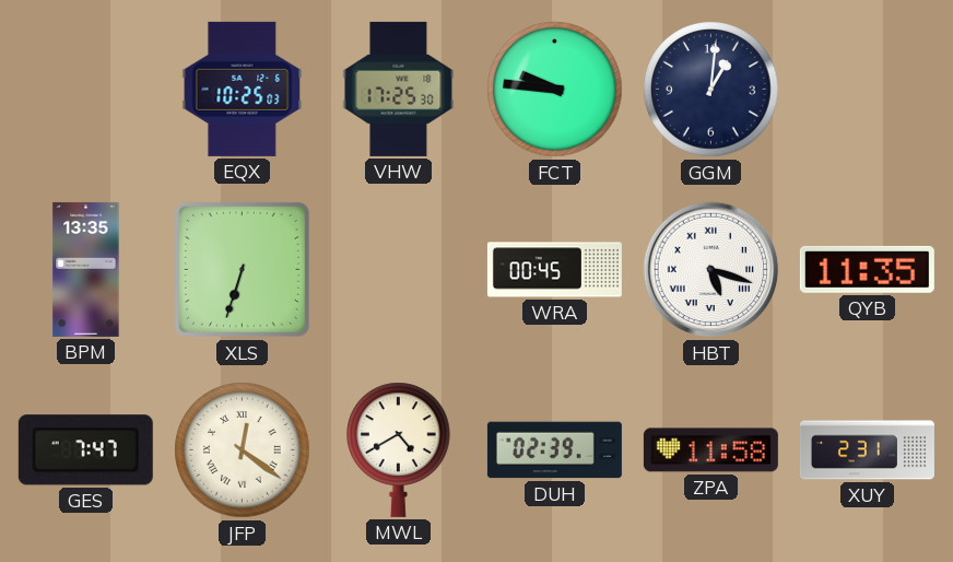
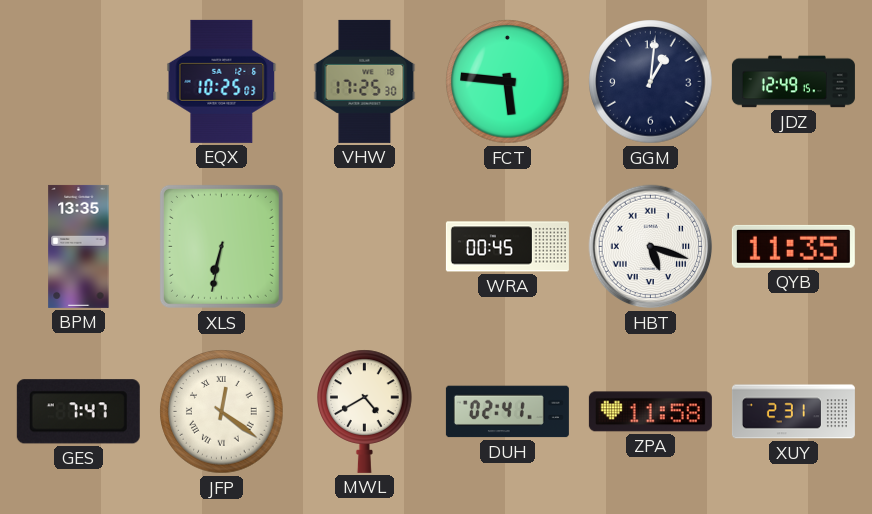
FCT: 9:46 -> 5:46
JDZ: none -> 12:49
XLS: 6:33 -> 6:32
DUH: 02:39 -> 02:41
